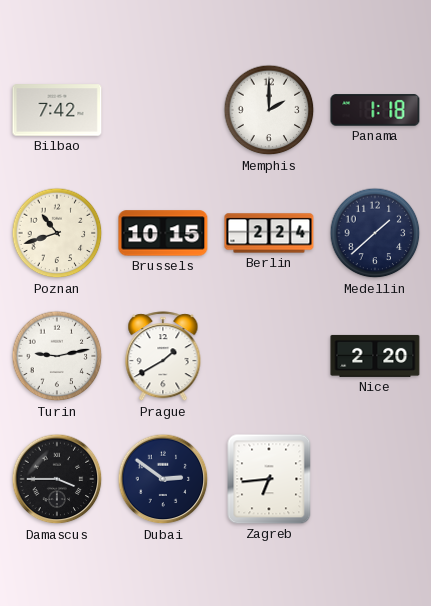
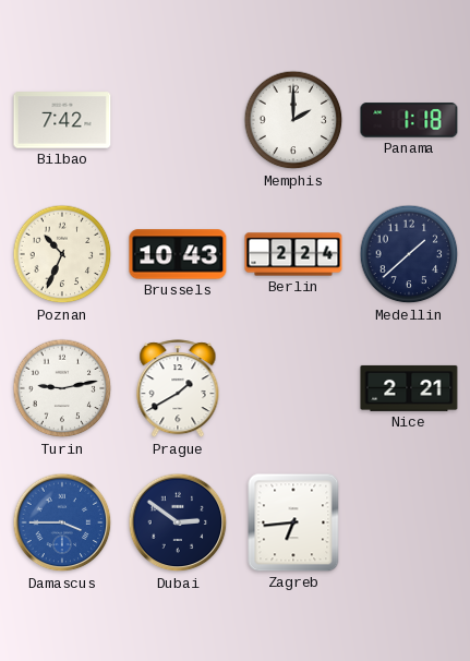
Poznan: 10:42 -> 10:34
Brussels: 10:15 -> 10:43
Nice: 2:20 -> 2:21
Damascus dial: black -> blue
